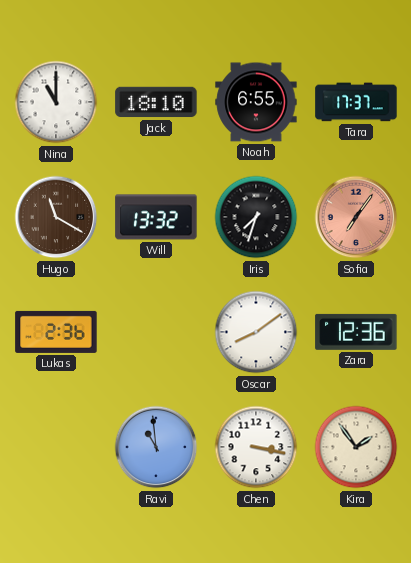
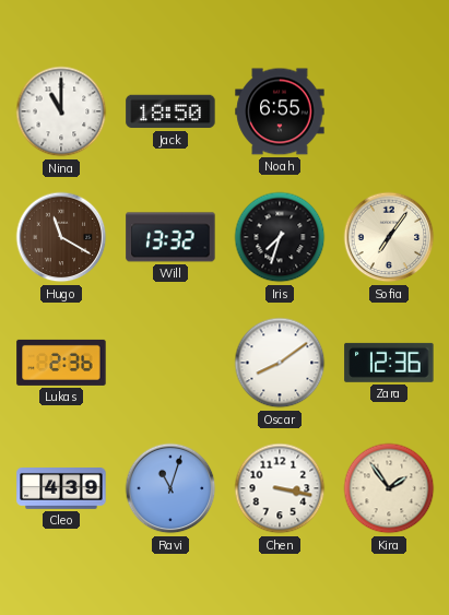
Jack: 18:10 -> 18:50
Tara: 17:37 -> none
Sofia dial: salmon -> cream
Cleo: none -> 4:39
Ravi: 10:59 -> 11:03
